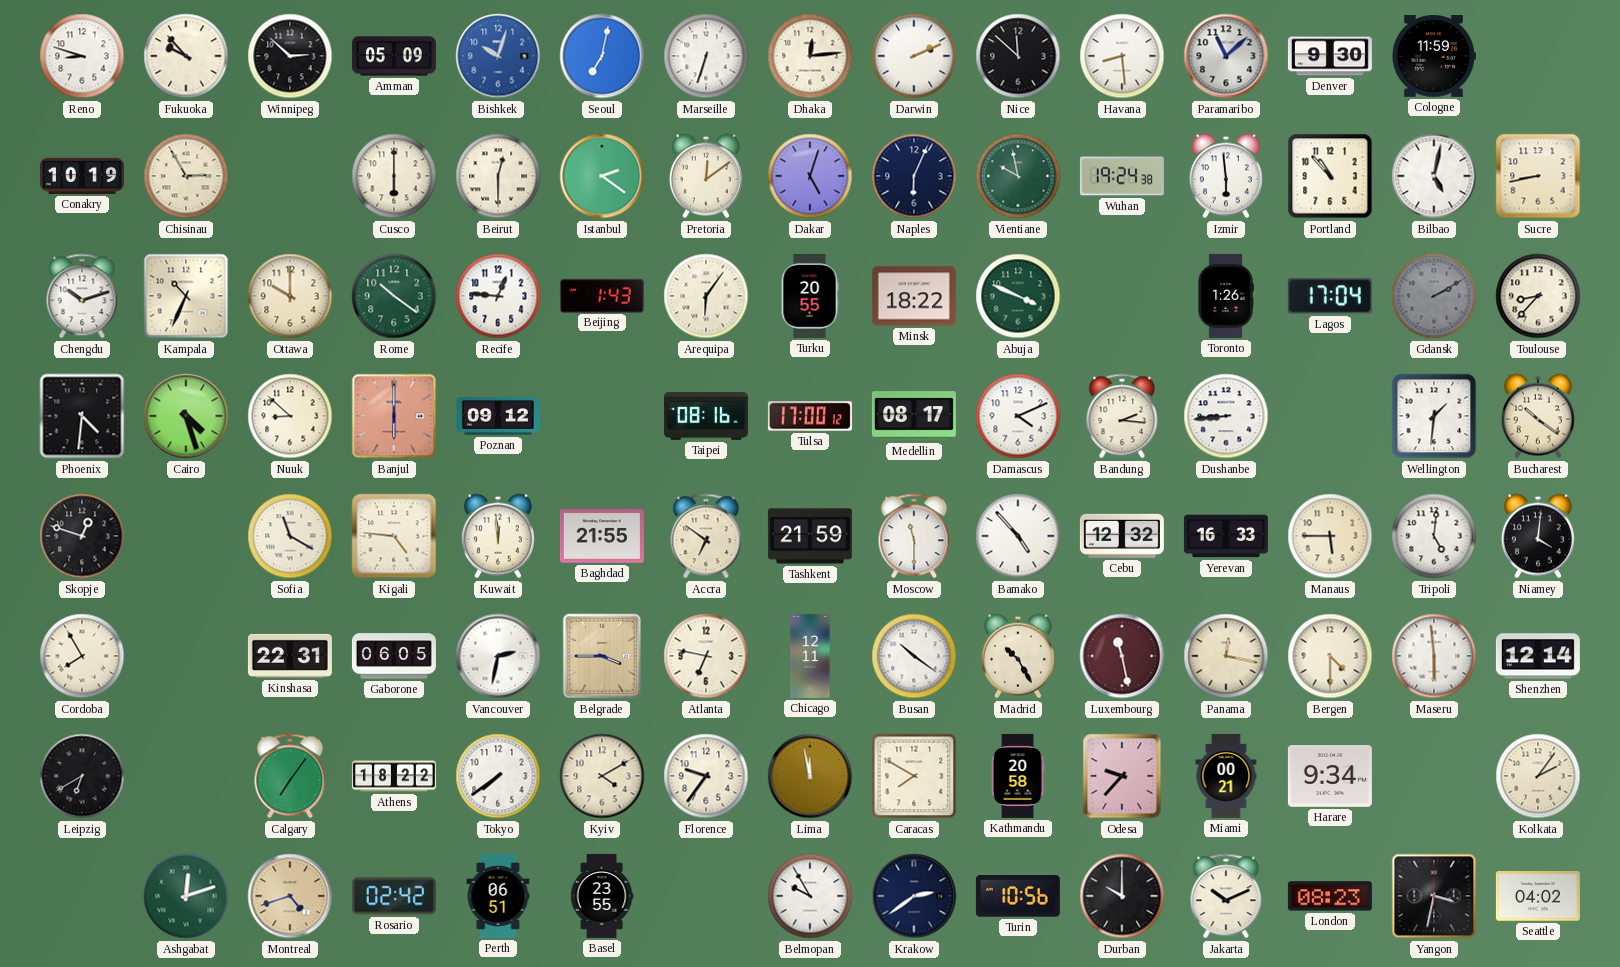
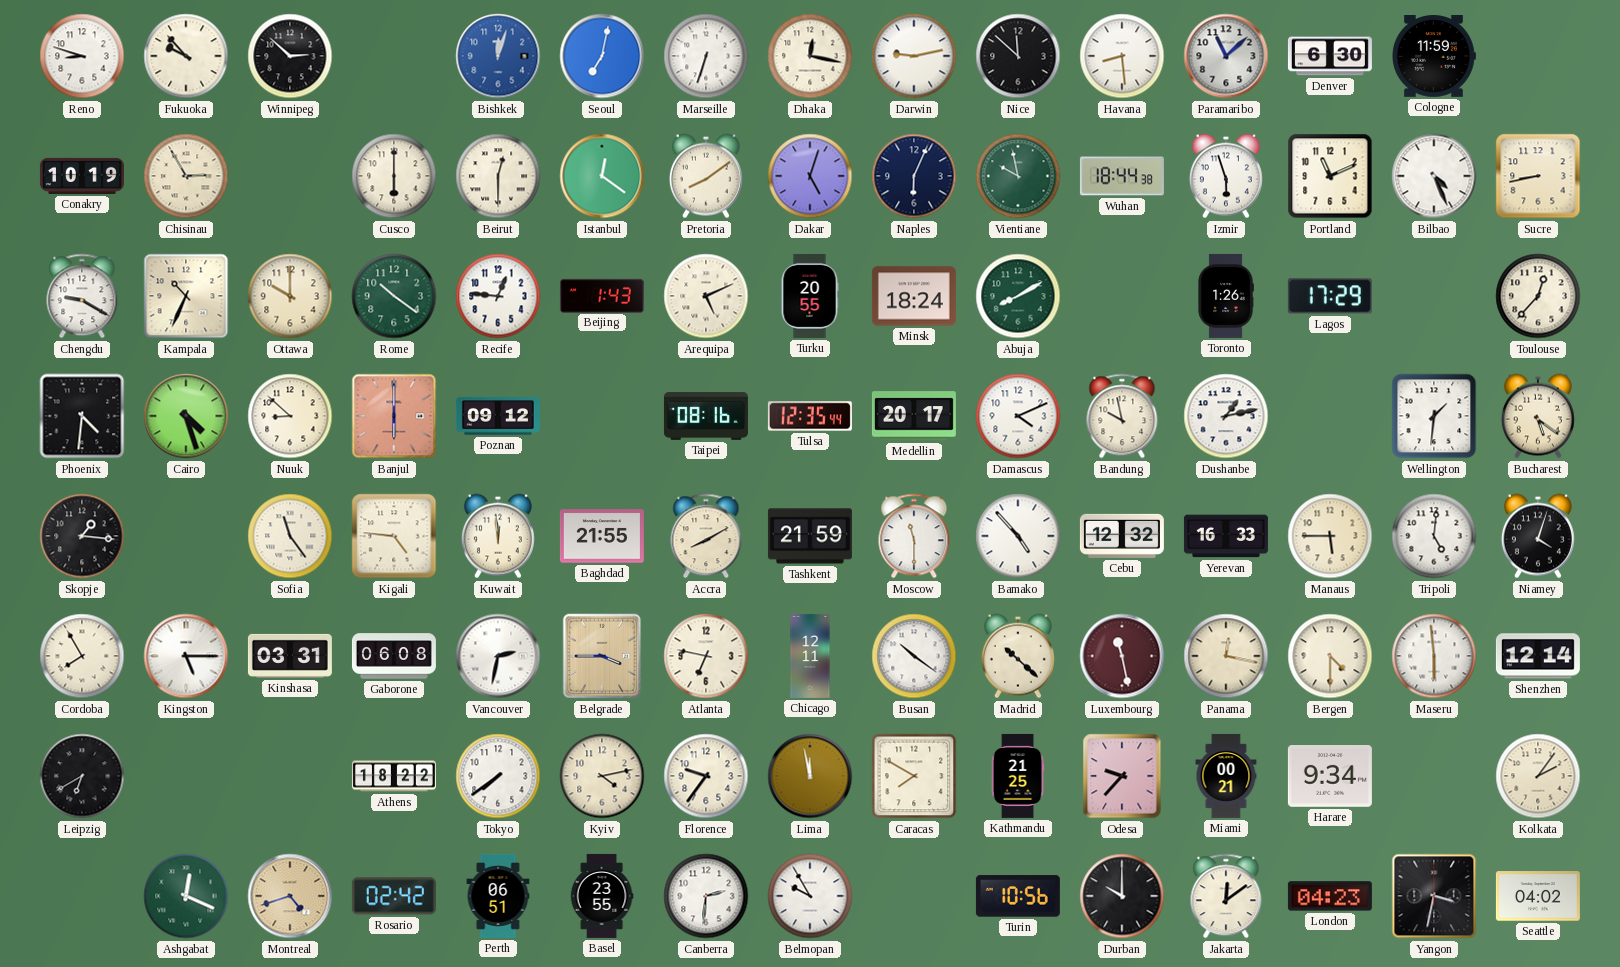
Amman: 05:09 -> none
Bishkek: 10:03 -> 12:03
Dhaka: 12:14 -> 12:17
Darwin: 2:11 -> 9:13
Denver: 9:30 -> 6:30
Istanbul: 2:21 -> 12:21
Pretoria: 12:09 -> 8:09
Wuhan: 19:24 -> 18:44
Izmir: 5:59 -> 5:57
Portland: 10:53 -> 11:11
Bilbao: 5:02 -> 4:26
Chengdu: 10:12 -> 9:20
Arequipa: 6:06 -> 5:11
Minsk: 18:22 -> 18:24
Abuja: 3:49 -> 8:10
Lagos: 17:04 -> 17:29
Gdansk: 2:10 -> none
Toulouse: 8:37 -> 12:37
Tulsa: 17:00 -> 12:35
Medellin: 08:17 -> 20:17
Bandung: 2:16 -> 9:58
Dushanbe: 8:44 -> 1:13
Bucharest: 10:21 -> 5:21
Skopje: 12:48 -> 1:16
Sofia: 11:20 -> 11:24
Accra: 6:51 -> 8:10
Niamey: 4:01 -> 4:03
Kingston: none -> 5:15
Kinshasa: 22:31 -> 03:31
Gaborone: 06:05 -> 06:08
Madrid: 10:25 -> 10:22
Calgary: 7:06 -> none
Kyiv: 4:10 -> 4:13
Kathmandu: 20:58 -> 21:25
Ashgabat: 12:12 -> 12:19
Canberra: none -> 2:31
Krakow: 2:39 -> none
Jakarta: 10:11 -> 12:09
London: 08:23 -> 04:23
